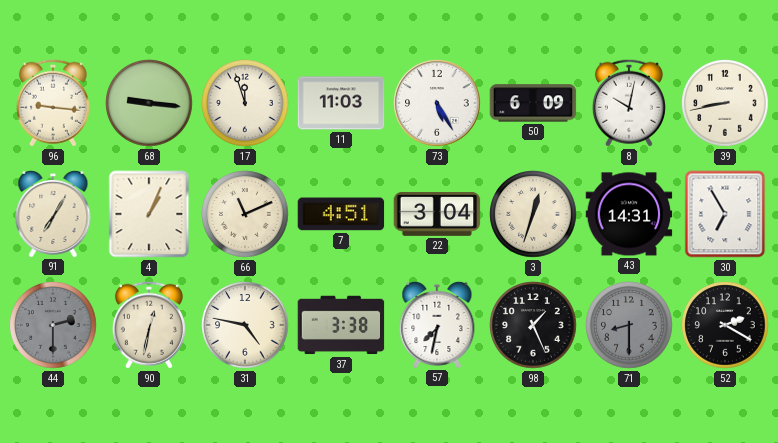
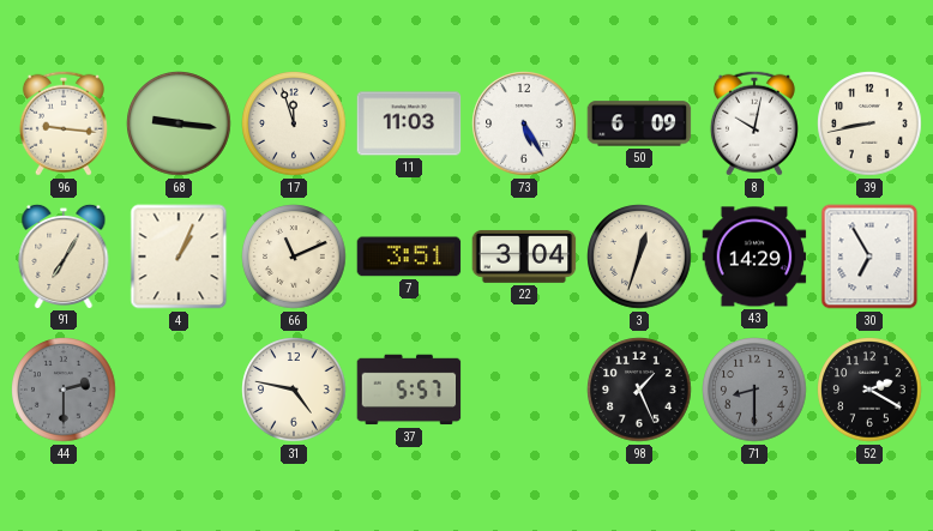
7: 4:51 -> 3:51
43: 14:31 -> 14:29
90: 12:32 -> none
37: 3:38 -> 5:57
57: 7:32 -> none
